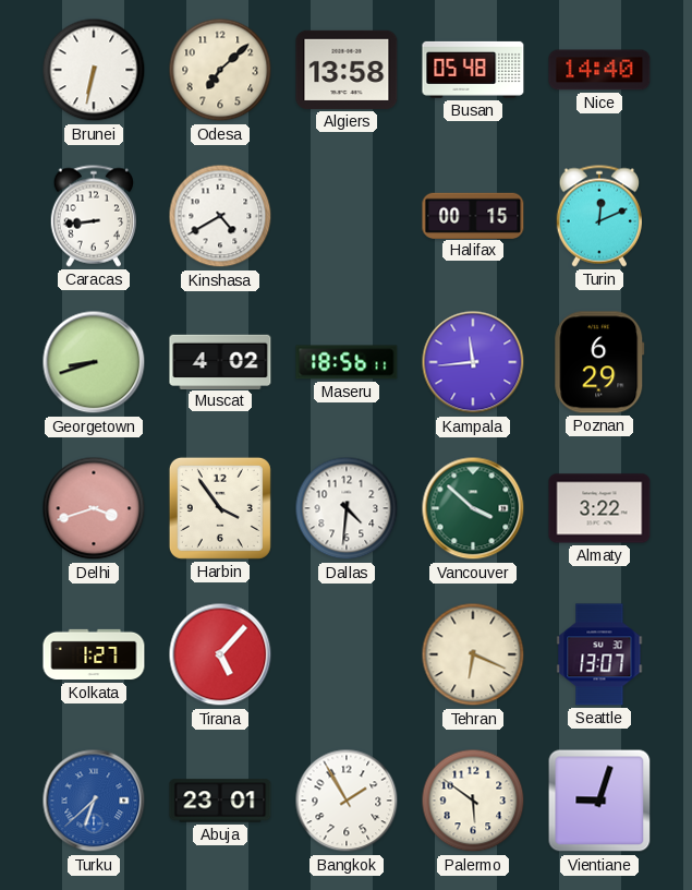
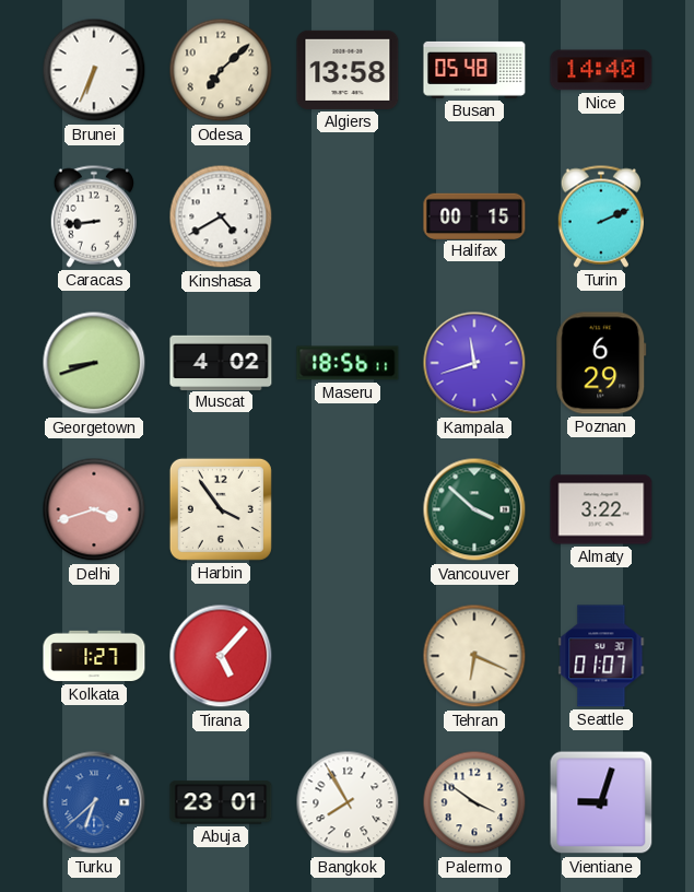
Brunei: 6:32 -> 6:34
Turin: 12:11 -> 2:11
Kampala: 11:44 -> 11:42
Dallas: 4:31 -> none
Seattle: 13:07 -> 01:07
Bangkok: 1:55 -> 7:55
Palermo: 5:51 -> 3:51
